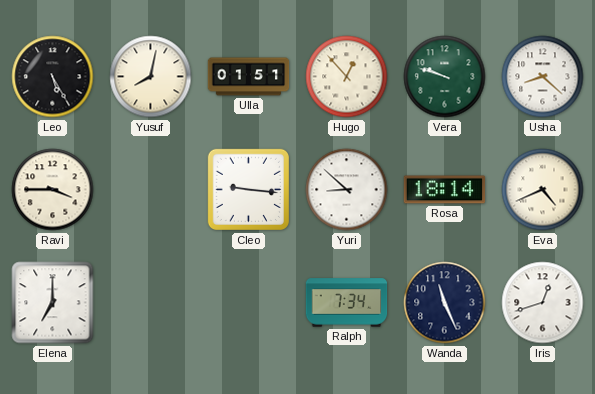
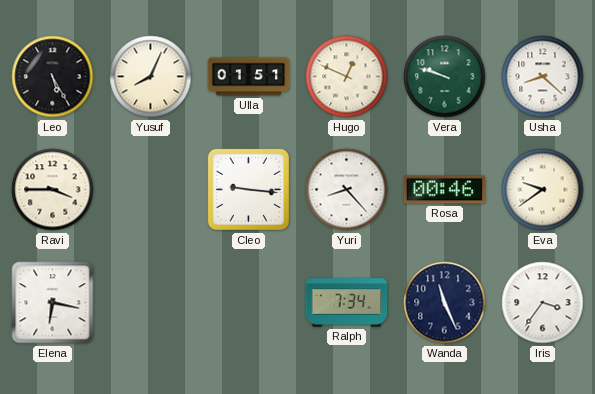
Yusuf: 8:02 -> 8:04
Hugo: 12:53 -> 12:49
Yuri: 8:52 -> 8:23
Rosa: 18:14 -> 00:46
Eva: 4:41 -> 9:39
Elena: 7:00 -> 6:17
Iris: 12:42 -> 3:36
